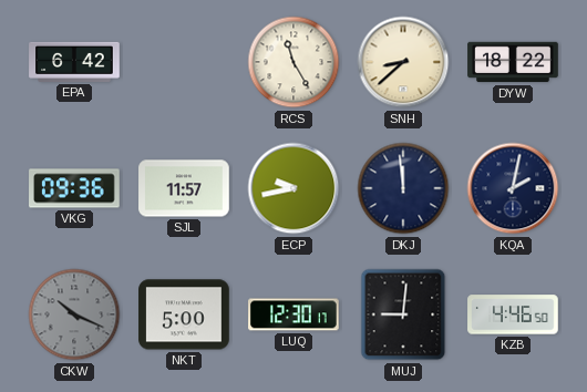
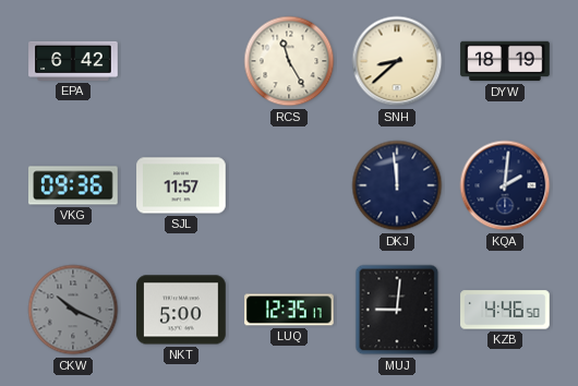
DYW: 18:22 -> 18:19
ECP: 9:43 -> none
KQA: 2:02 -> 2:01
LUQ: 12:30 -> 12:35
